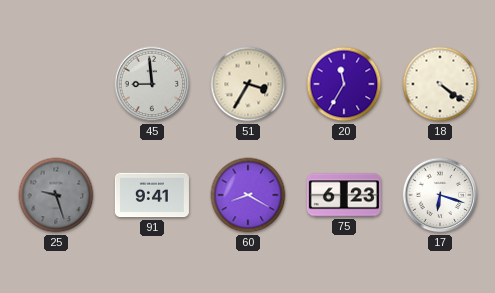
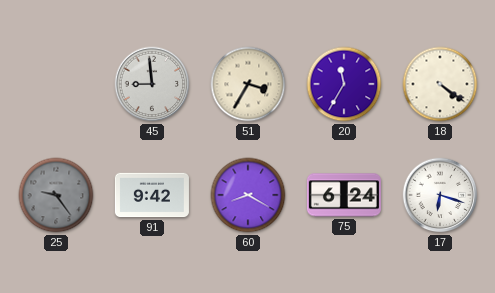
25: 9:27 -> 9:24
91: 9:41 -> 9:42
75: 6:23 -> 6:24
